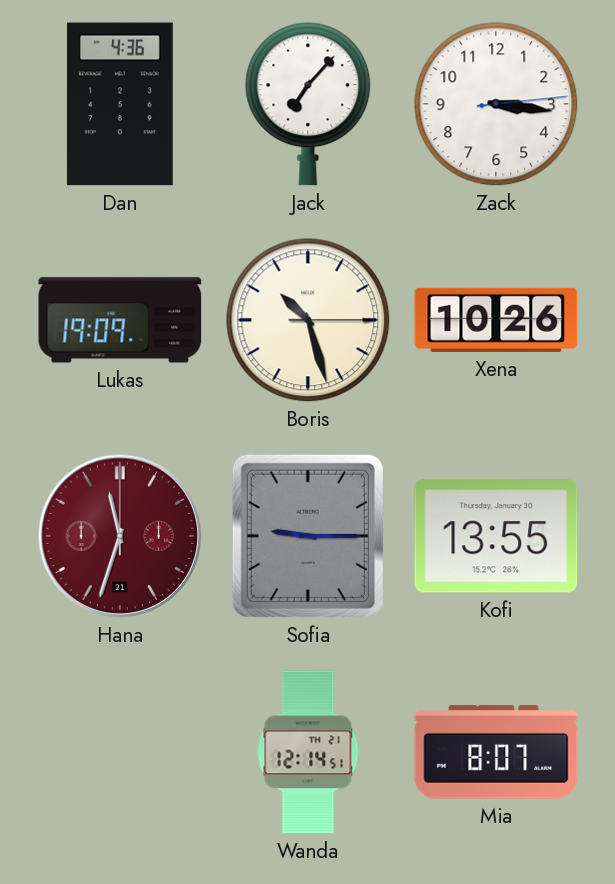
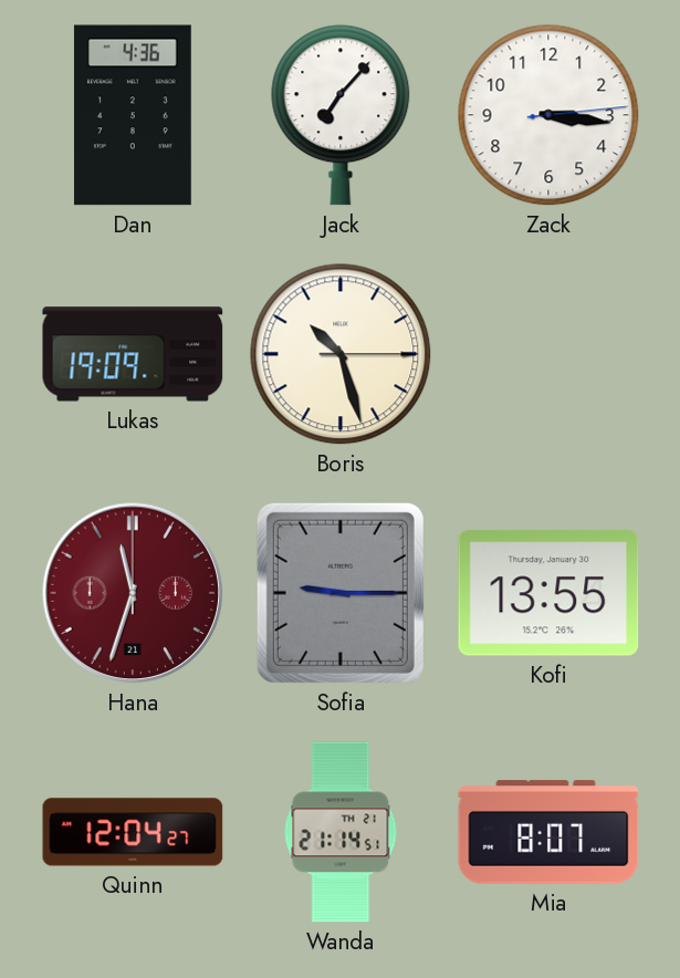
Xena: 10:26 -> none
Quinn: none -> 12:04
Wanda: 12:14 -> 21:14
